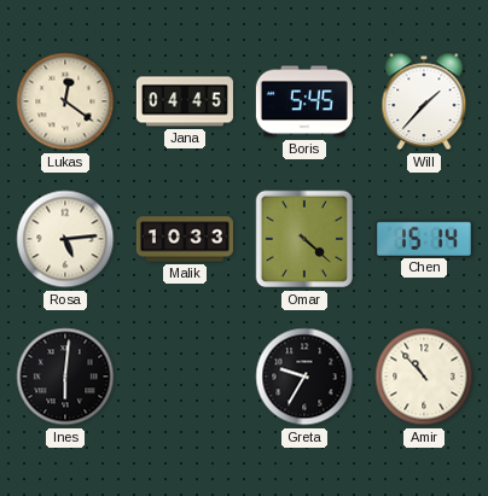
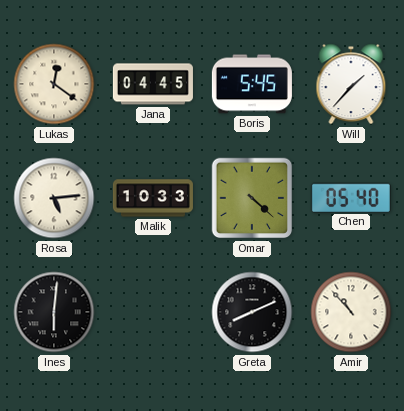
Chen: 15:14 -> 05:40
Greta: 9:35 -> 8:11
